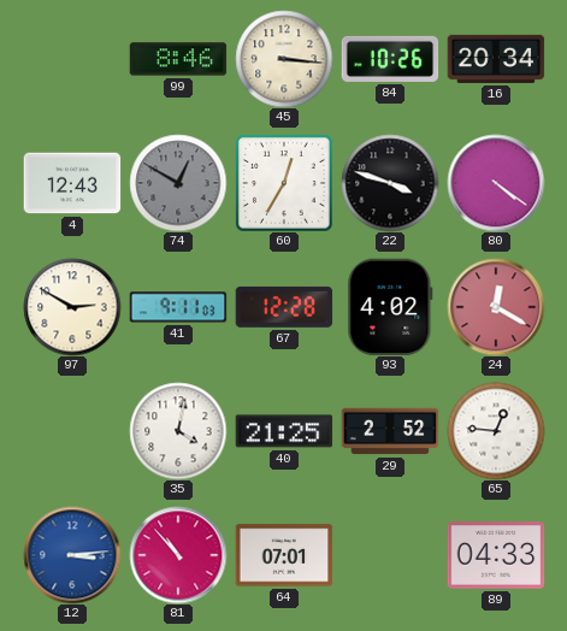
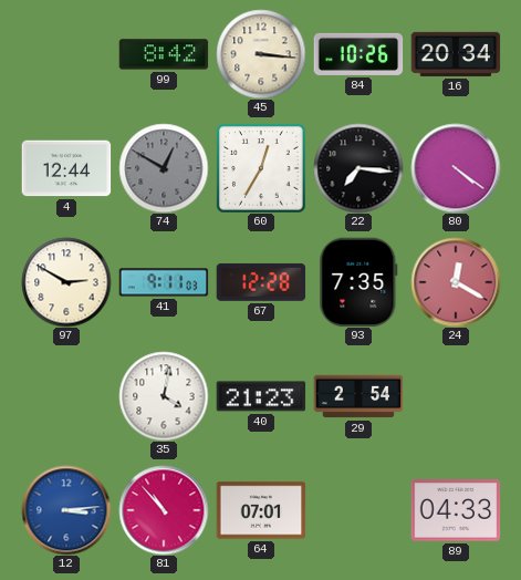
99: 8:46 -> 8:42
4: 12:43 -> 12:44
22: 3:48 -> 7:16
93: 4:02 -> 7:35
40: 21:25 -> 21:23
29: 2:52 -> 2:54
65: 12:46 -> none
